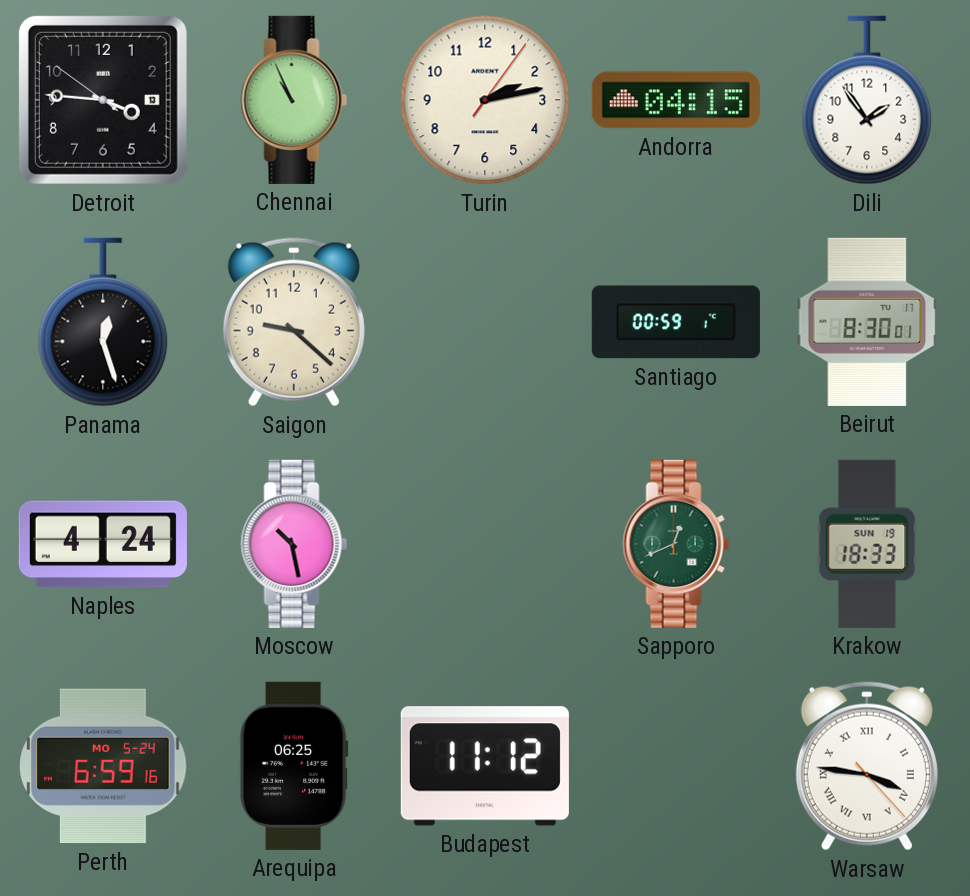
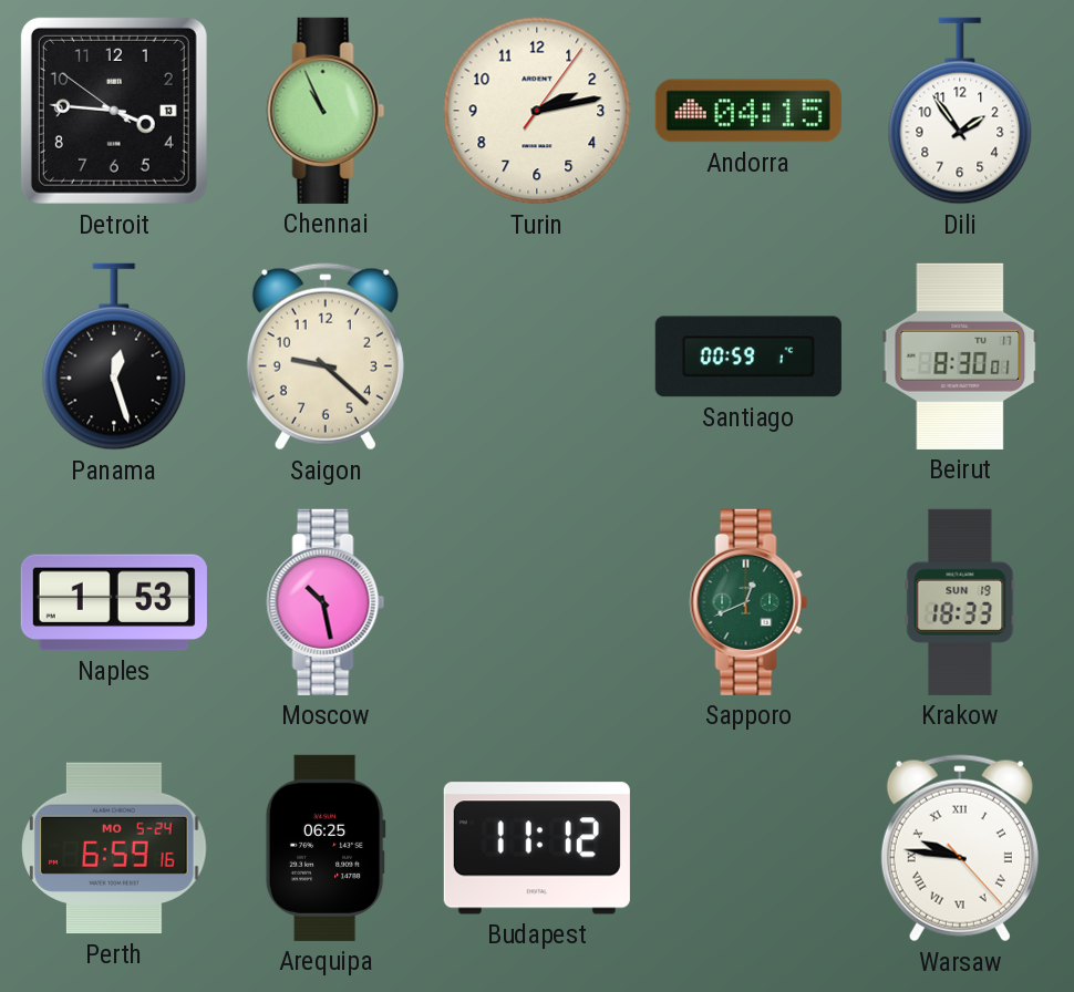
Naples: 4:24 -> 1:53
Warsaw: 3:46 -> 9:46
